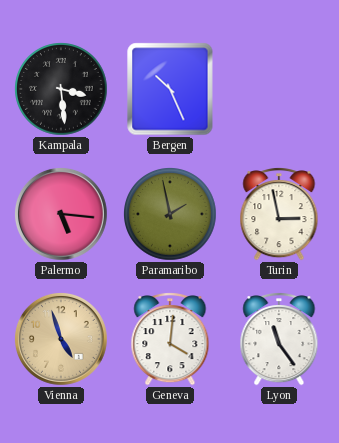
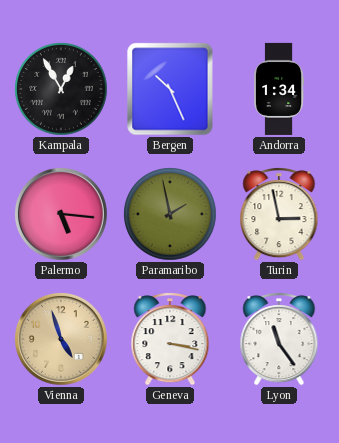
Kampala: 3:29 -> 12:55
Andorra: none -> 1:34
Geneva: 4:01 -> 3:17
